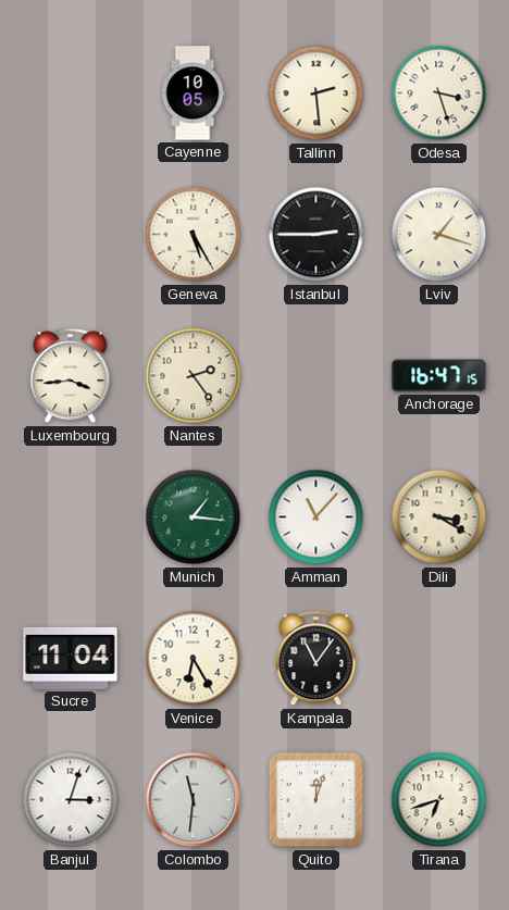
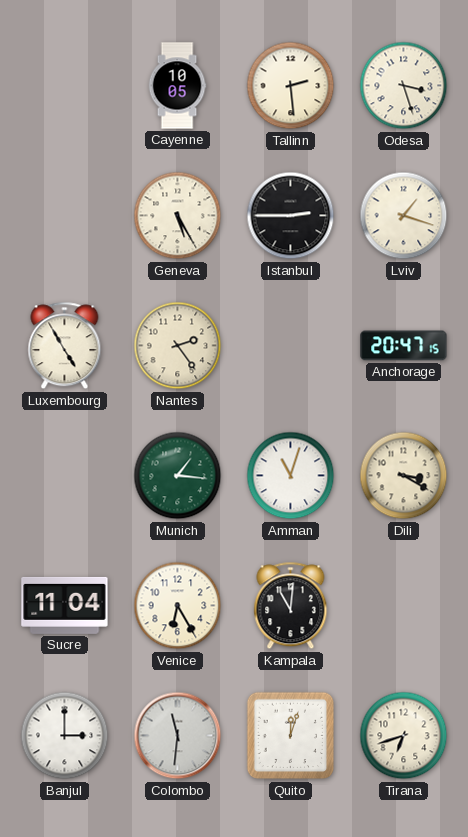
Luxembourg: 3:44 -> 4:55
Anchorage: 16:47 -> 20:47
Amman: 11:07 -> 11:03
Kampala: 11:06 -> 11:01
Banjul: 3:03 -> 3:00
